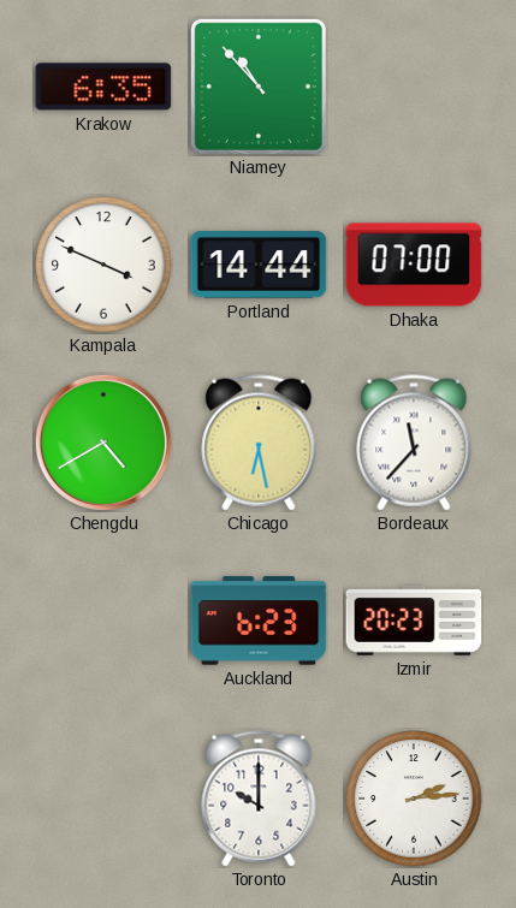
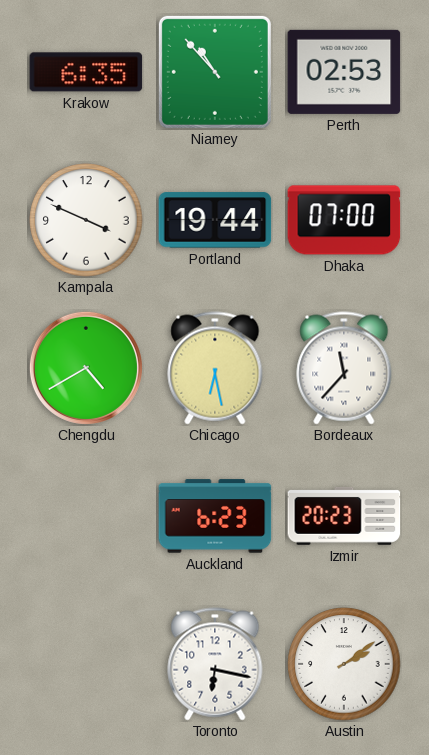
Perth: none -> 02:53
Portland: 14:44 -> 19:44
Toronto: 10:00 -> 6:17
Austin: 2:14 -> 2:09
